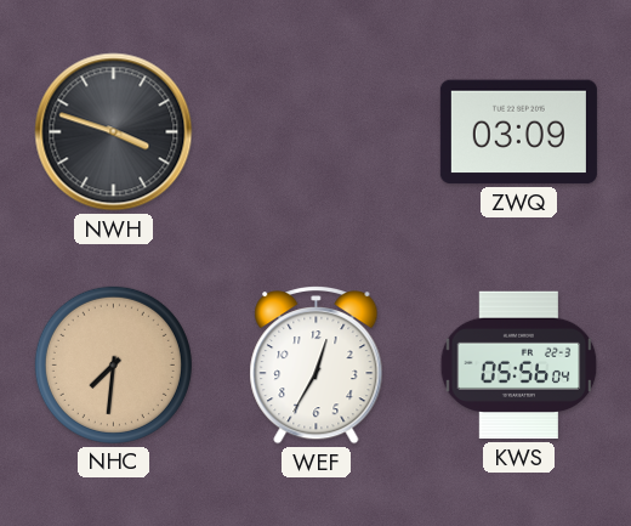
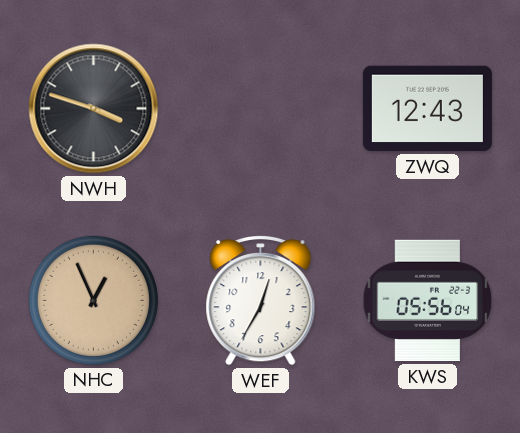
ZWQ: 03:09 -> 12:43
NHC: 7:31 -> 12:56
